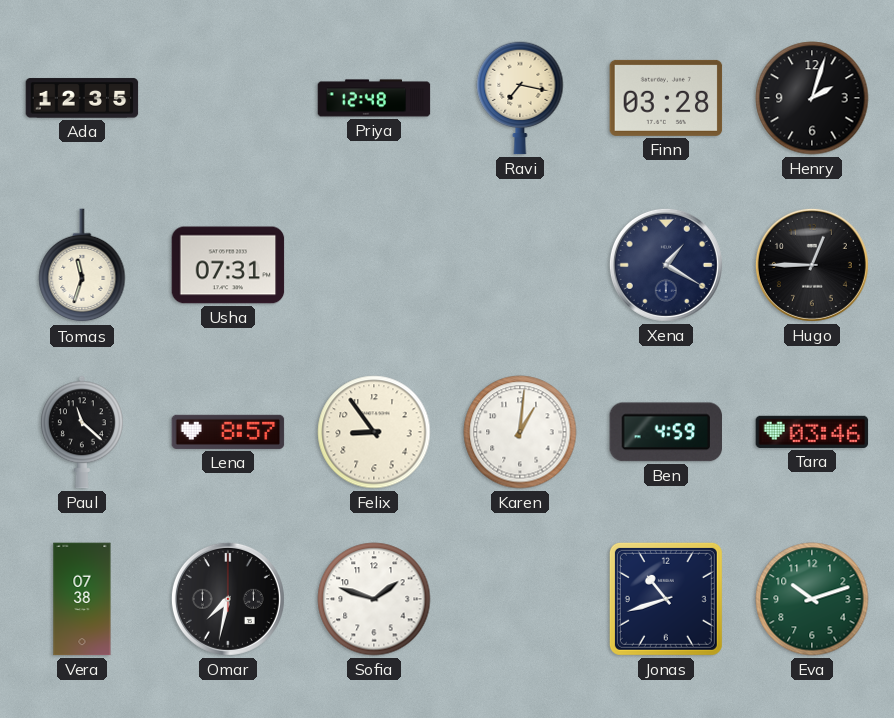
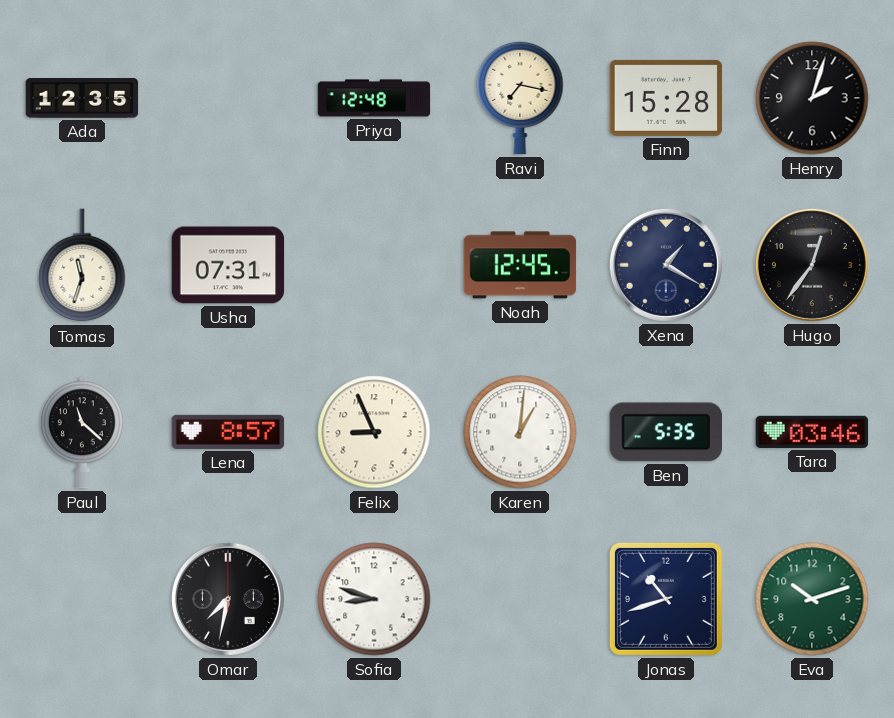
Finn: 03:28 -> 15:28
Noah: none -> 12:45
Hugo: 12:45 -> 12:36
Felix: 8:54 -> 8:56
Ben: 4:59 -> 5:35
Vera: 07:38 -> none
Sofia: 1:48 -> 8:48
